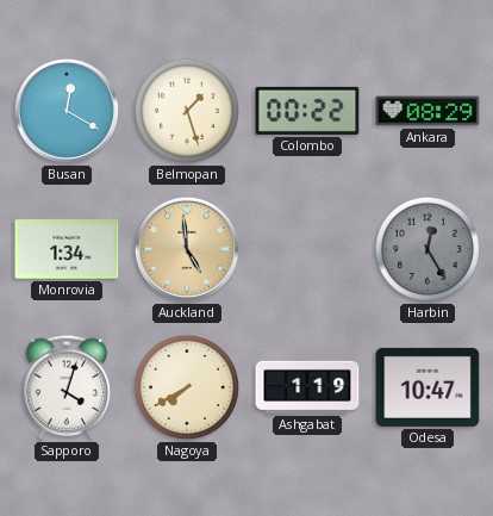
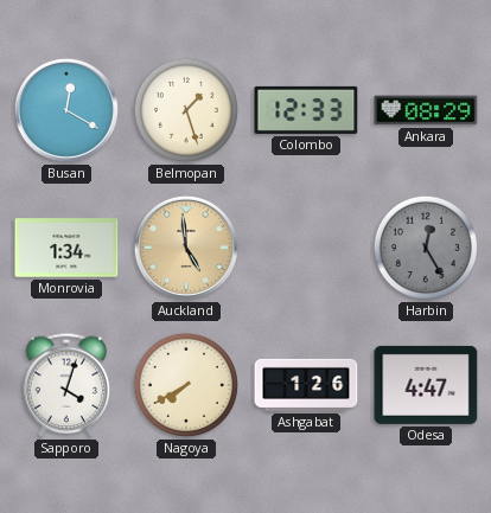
Colombo: 00:22 -> 12:33
Ashgabat: 1:19 -> 1:26
Odesa: 10:47 -> 4:47
